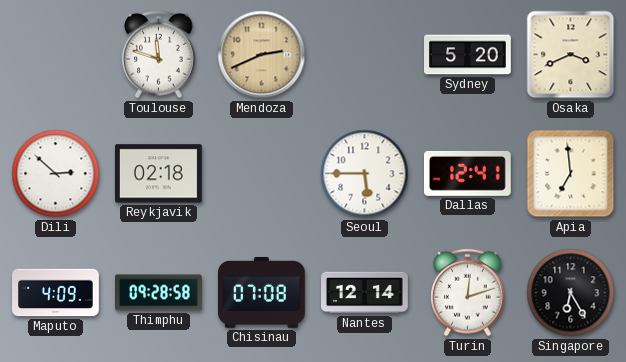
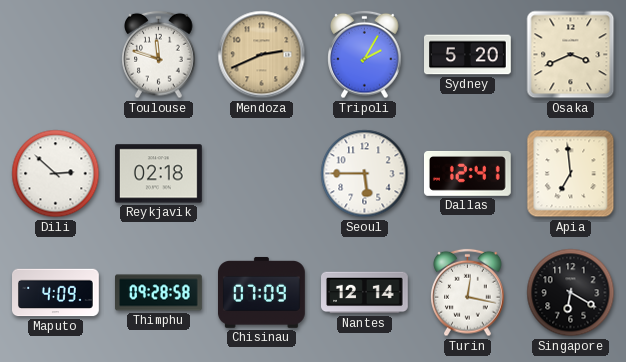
Tripoli: none -> 2:05
Chisinau: 07:08 -> 07:09
Turin: 12:12 -> 12:17
Singapore: 6:25 -> 6:20
